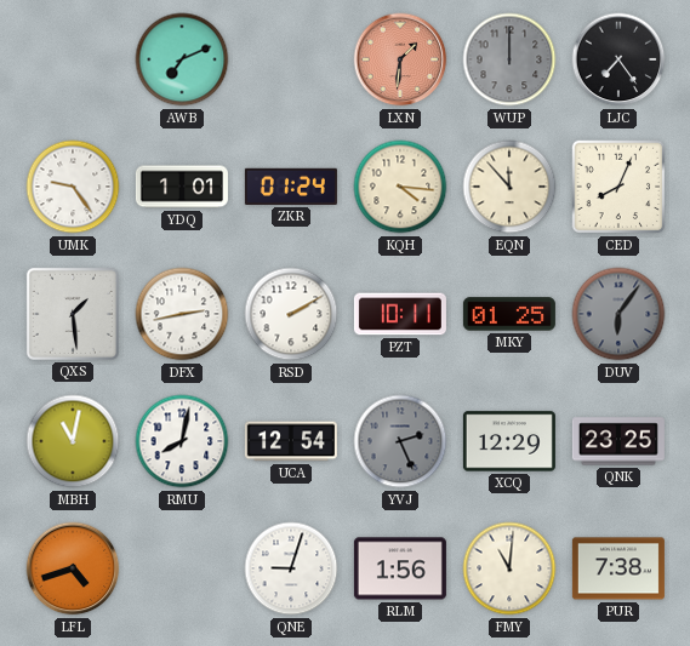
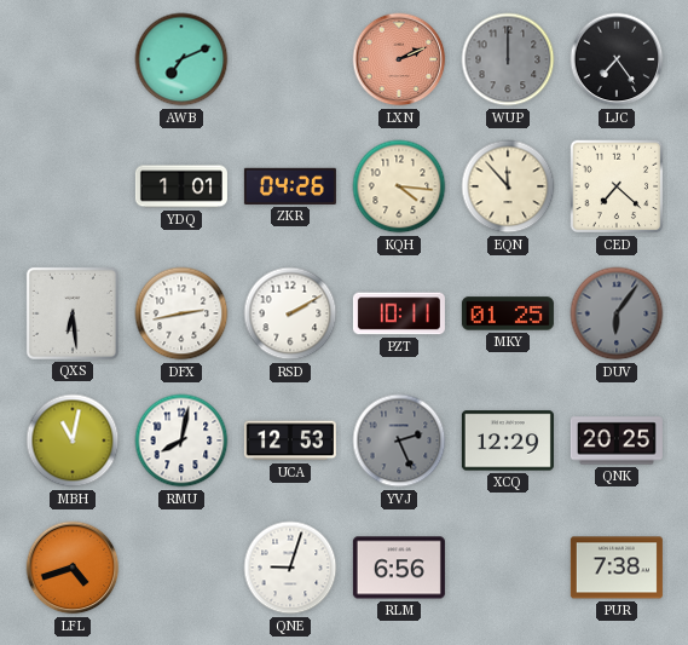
LXN: 1:31 -> 2:11
UMK: 9:24 -> none
ZKR: 01:24 -> 04:26
CED: 8:04 -> 7:22
QXS: 1:29 -> 6:29
UCA: 12:54 -> 12:53
QNK: 23:25 -> 20:25
RLM: 1:56 -> 6:56
FMY: 11:01 -> none
